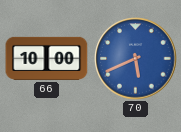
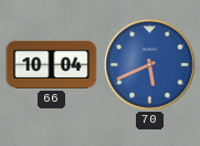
66: 10:00 -> 10:04
